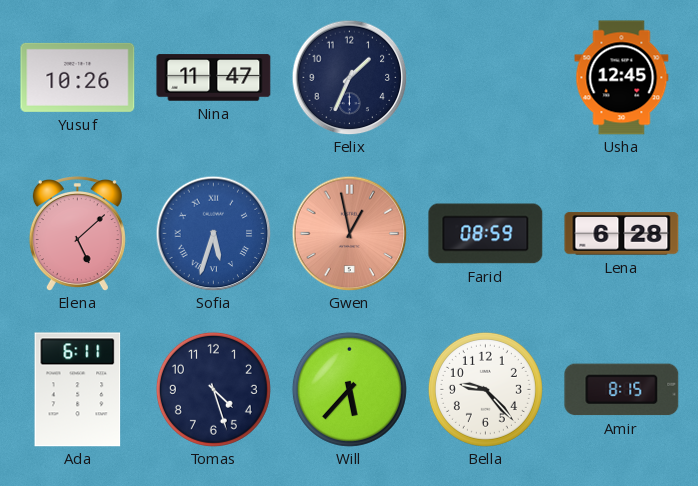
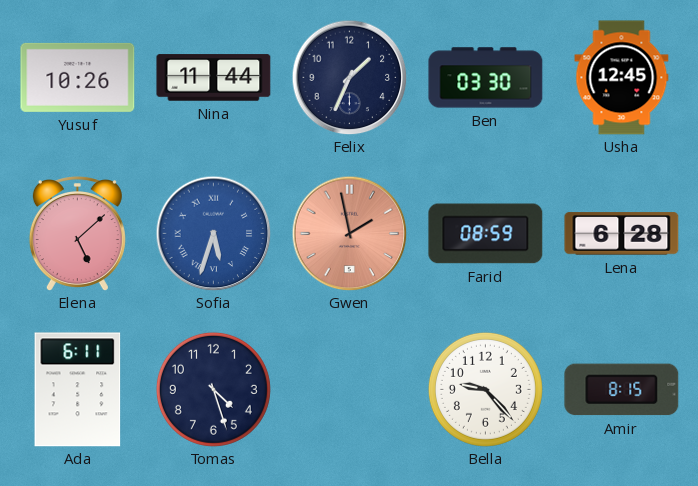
Nina: 11:47 -> 11:44
Ben: none -> 03:30
Gwen: 12:58 -> 1:58
Will: 5:37 -> none
